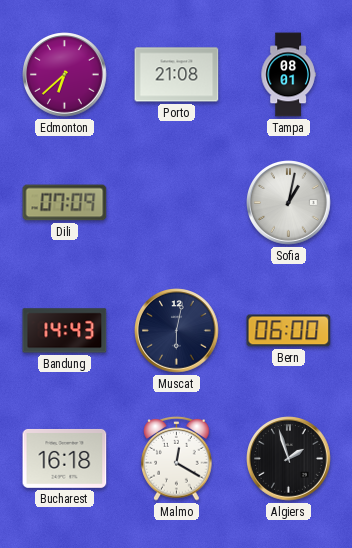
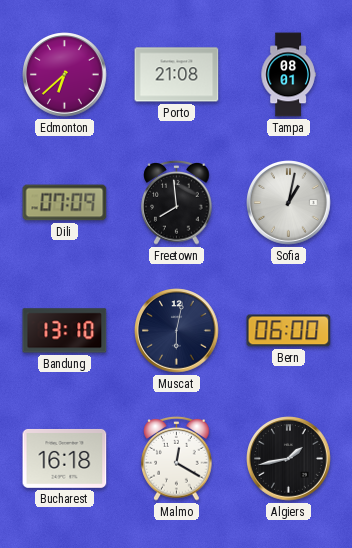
Freetown: none -> 7:59
Bandung: 14:43 -> 13:10
Algiers: 1:57 -> 1:43
